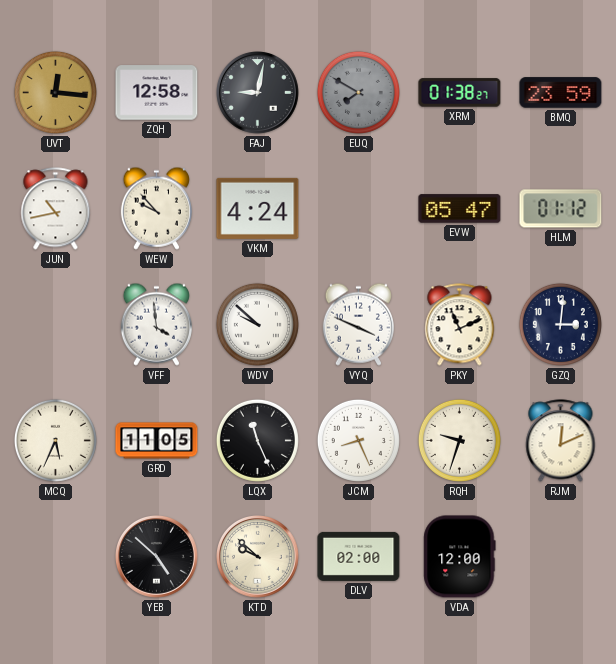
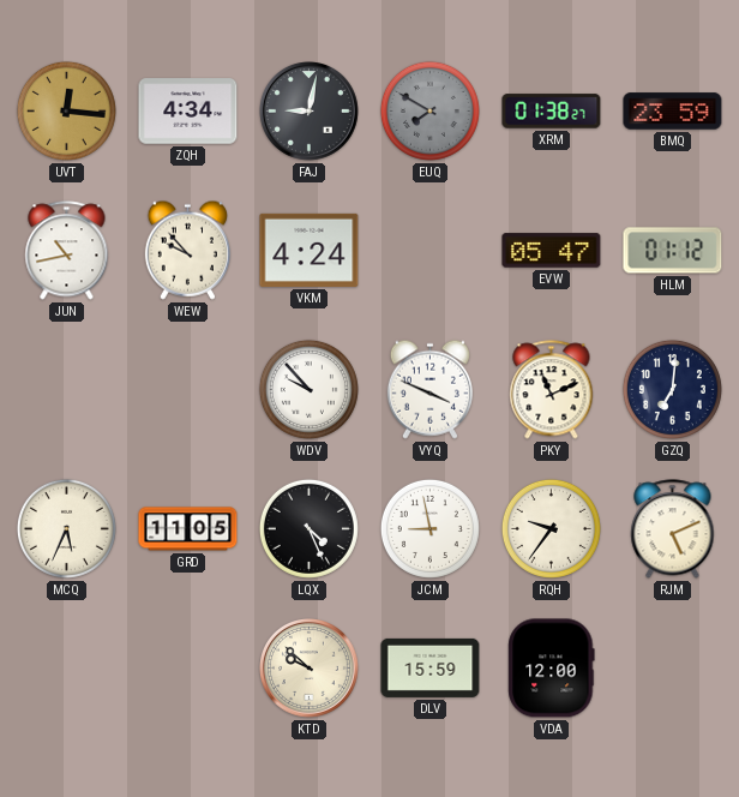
ZQH: 12:58 -> 4:34
VFF: 3:59 -> none
WDV: 9:52 -> 9:53
GZQ: 3:01 -> 7:01
LQX: 11:26 -> 4:26
JCM: 8:26 -> 8:58
RQH: 9:33 -> 9:36
RJM: 12:11 -> 5:11
YEB: 4:52 -> none
DLV: 02:00 -> 15:59
